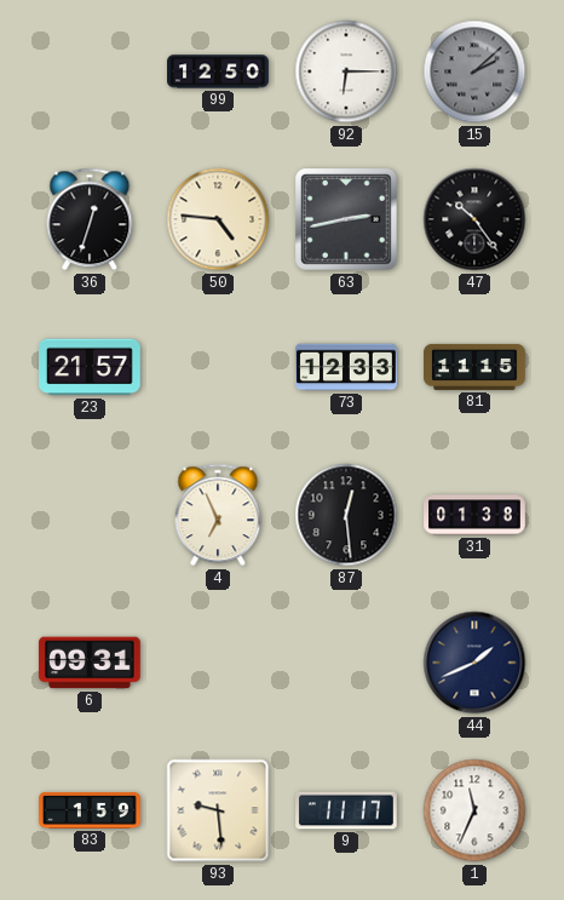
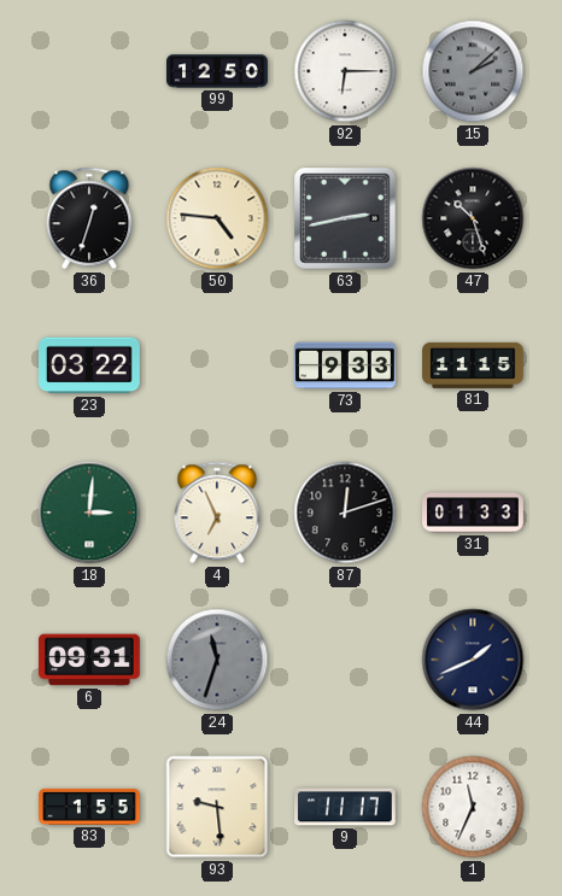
47: 10:24 -> 10:27
23: 21:57 -> 03:22
73: 12:33 -> 9:33
18: none -> 3:01
87: 12:29 -> 12:12
31: 01:38 -> 01:33
24: none -> 11:33
83: 1:59 -> 1:55
